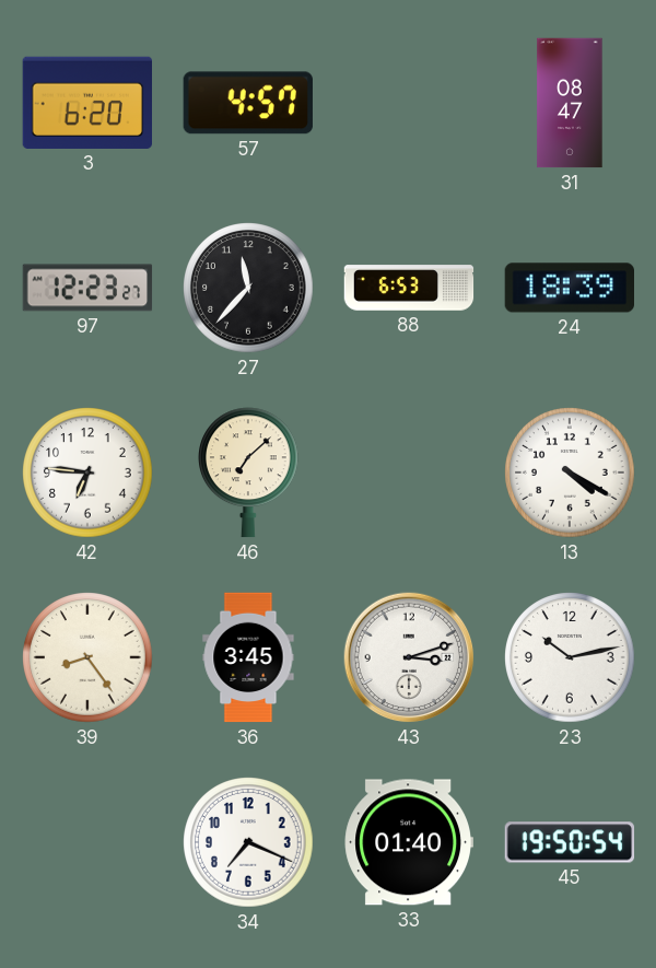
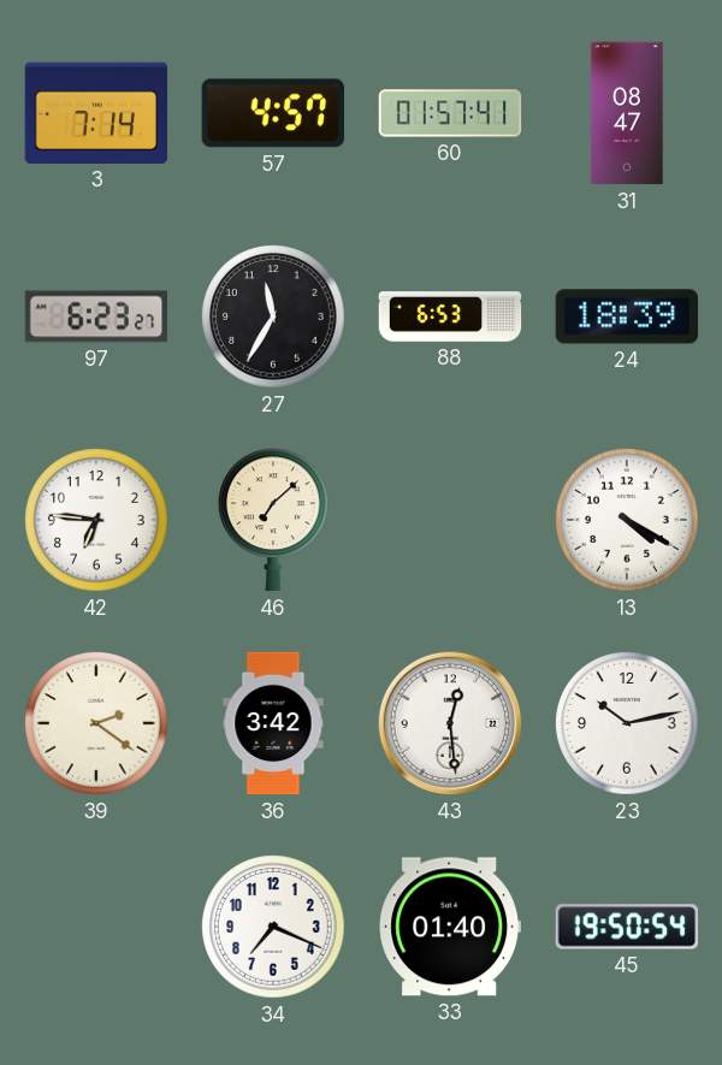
3: 6:20 -> 7:14
60: none -> 01:57
97: 12:23 -> 6:23
27: 11:37 -> 11:35
39: 8:24 -> 2:21
36: 3:45 -> 3:42
43: 3:12 -> 12:29
